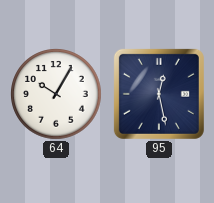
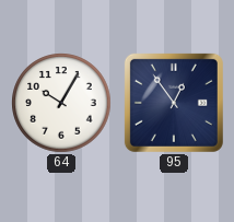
95: 12:28 -> 12:54
